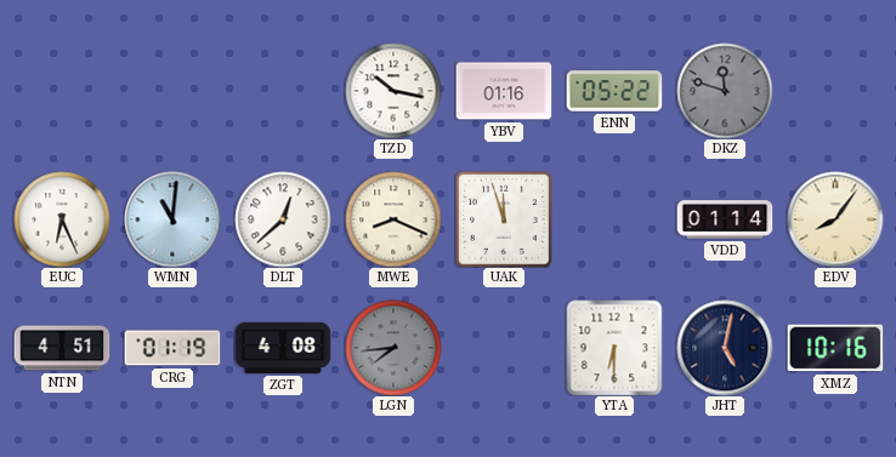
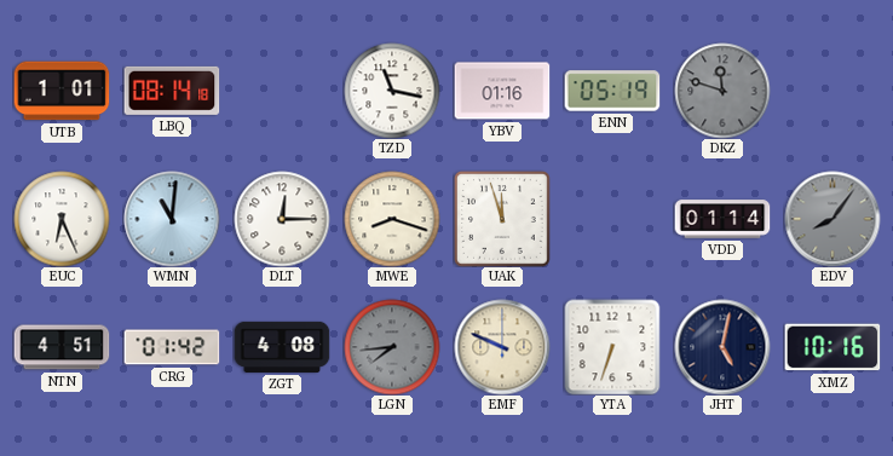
UTB: none -> 1:01
LBQ: none -> 08:14
TZD: 10:17 -> 11:17
ENN: 05:22 -> 05:19
DLT: 12:38 -> 12:15
MWE: 8:19 -> 8:18
EDV dial: cream -> grey
CRG: 01:19 -> 01:42
EMF: none -> 9:49
YTA: 6:30 -> 6:33
